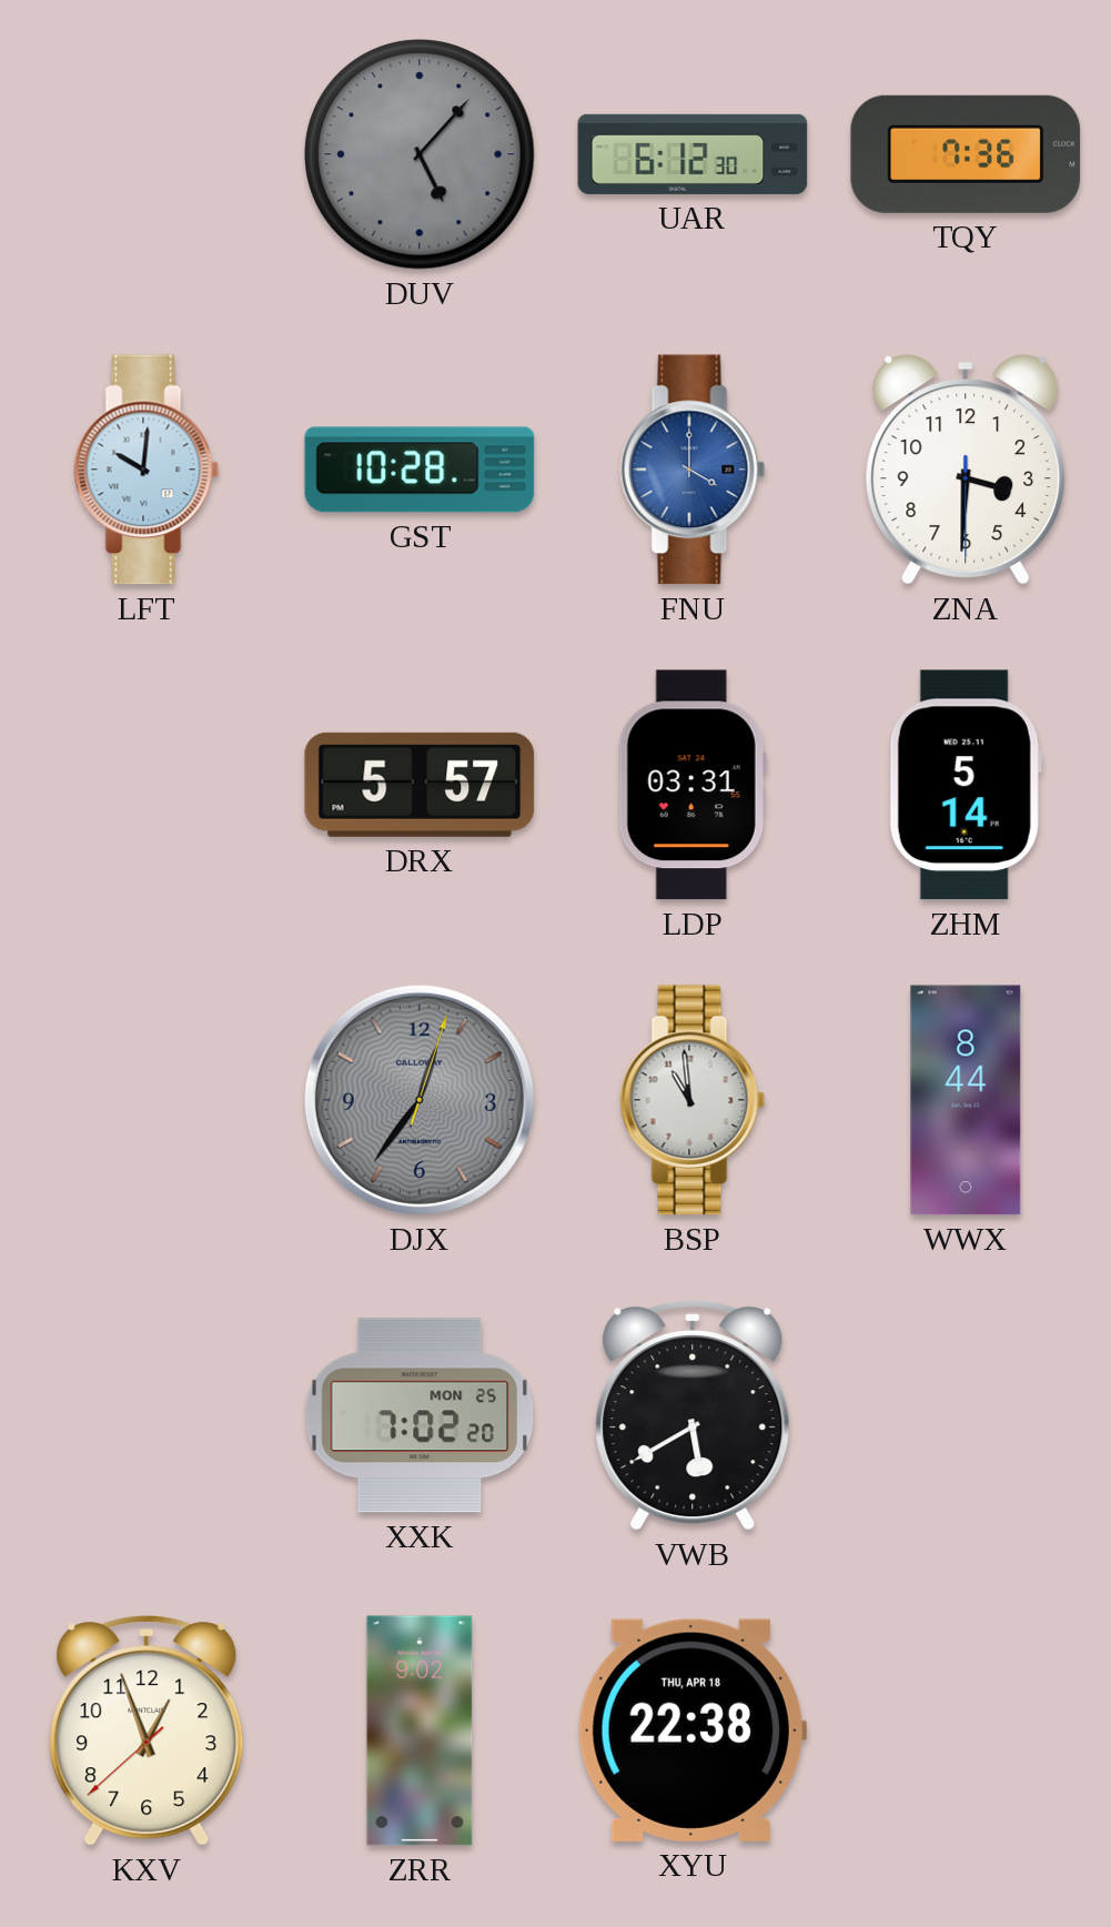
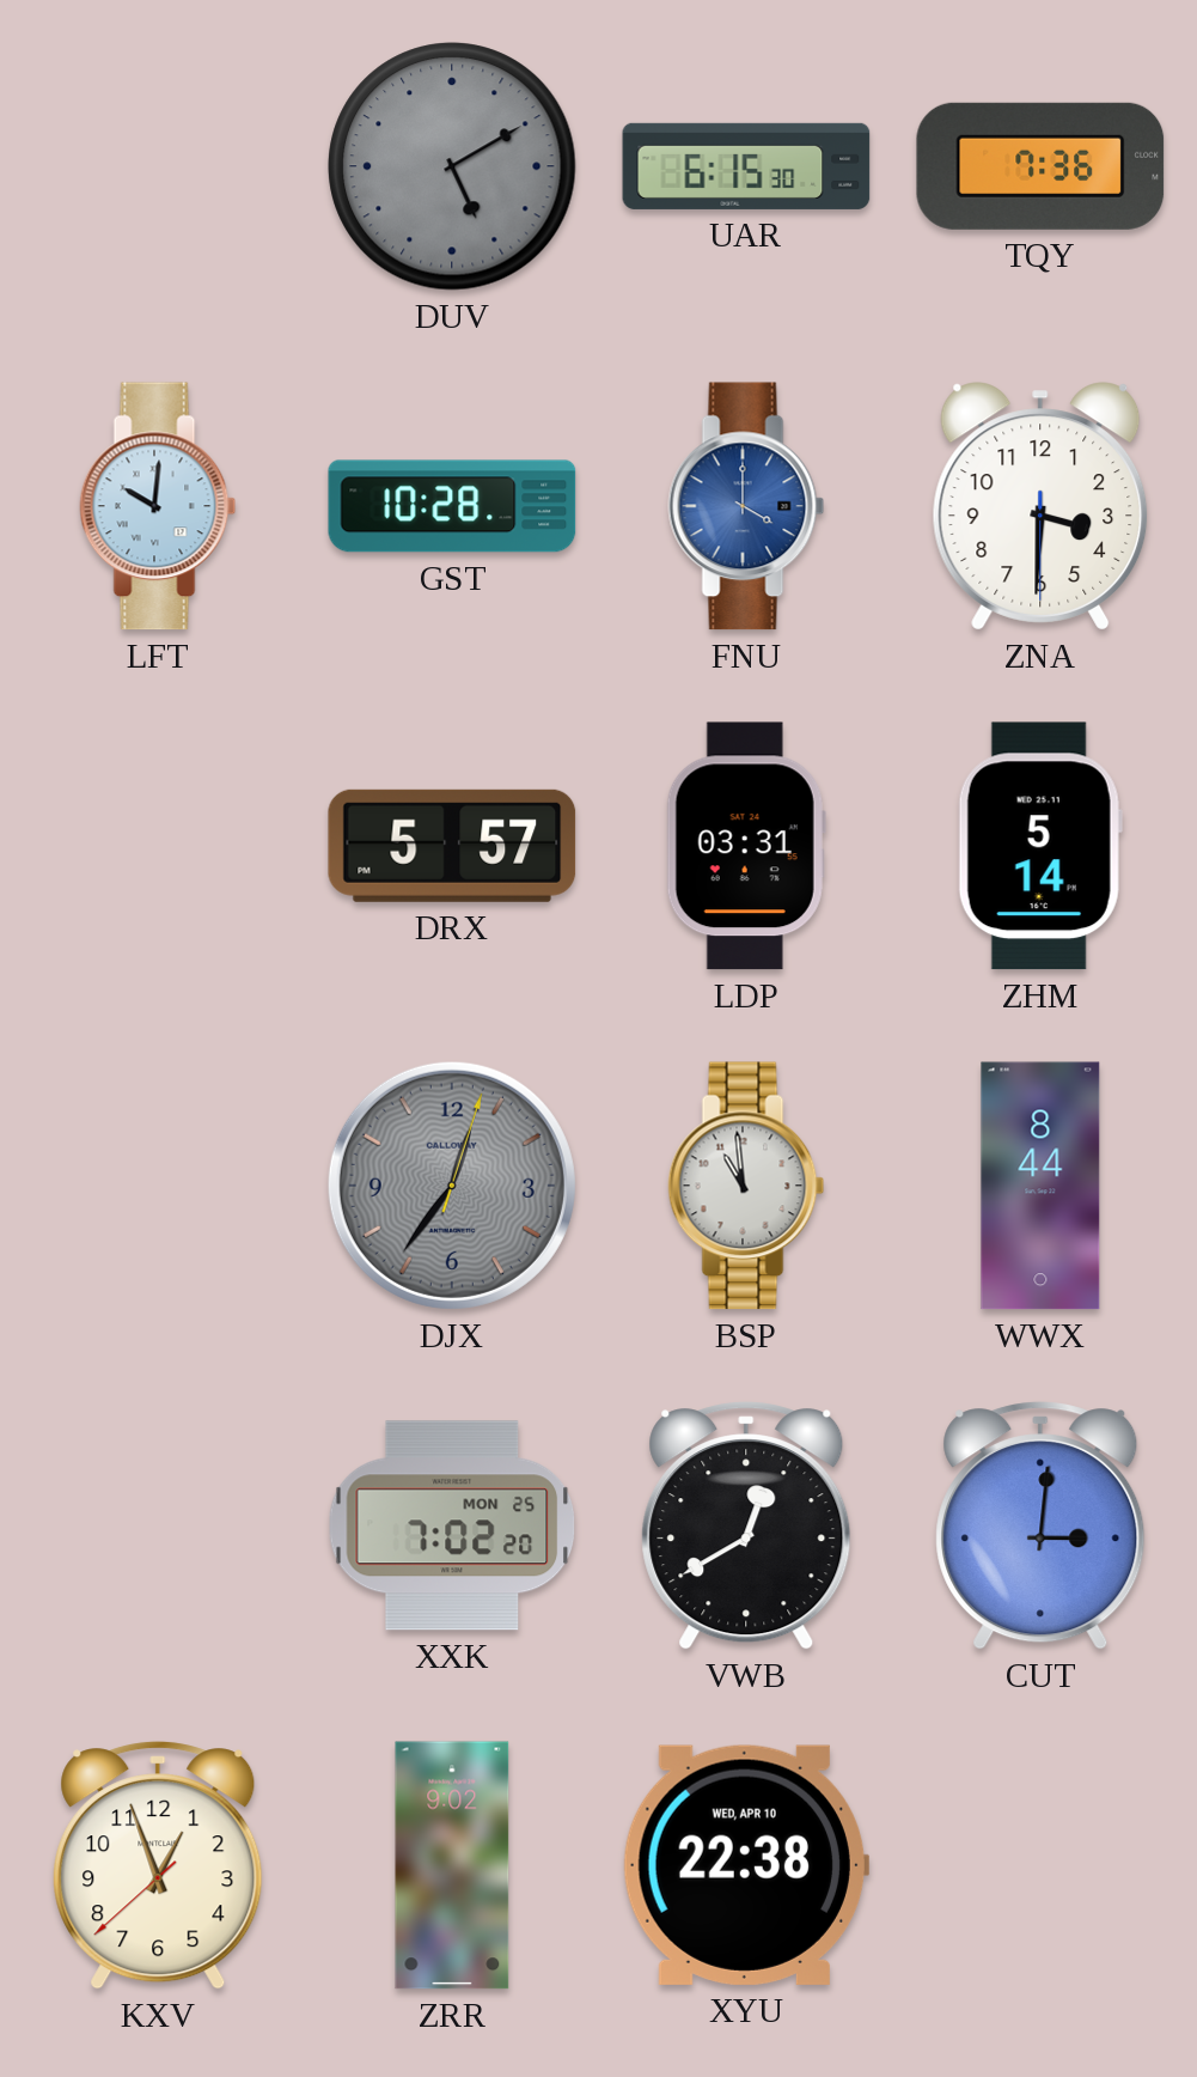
DUV: 5:07 -> 5:10
UAR: 6:12 -> 6:15
VWB: 5:40 -> 12:40
CUT: none -> 3:01
XYU date: THU, APR 18 -> WED, APR 10
